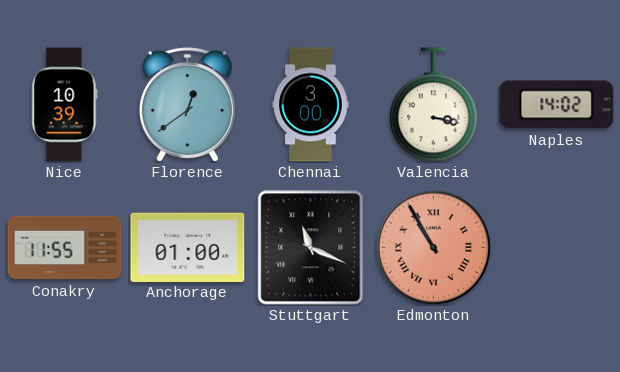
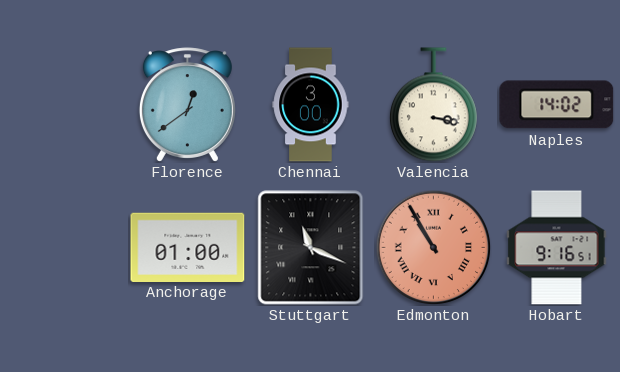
Nice: 10:39 -> none
Conakry: 11:55 -> none
Hobart: none -> 9:16
